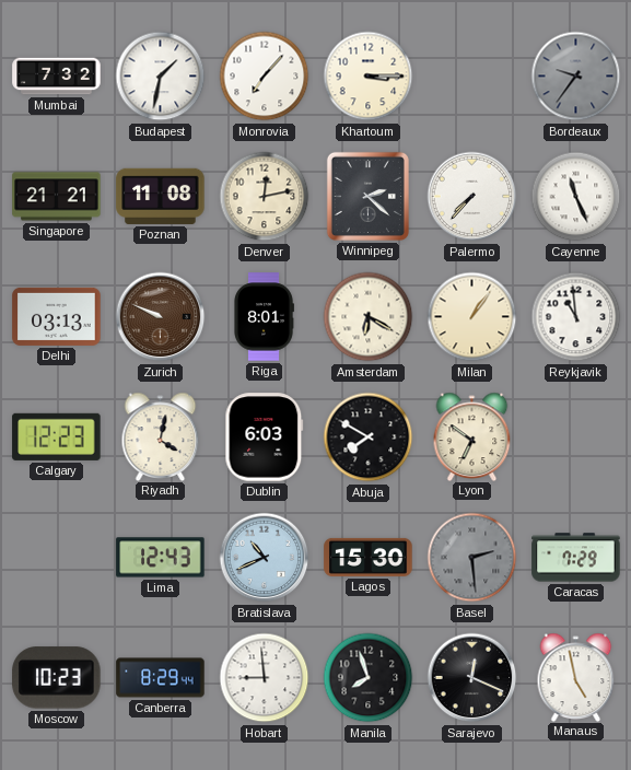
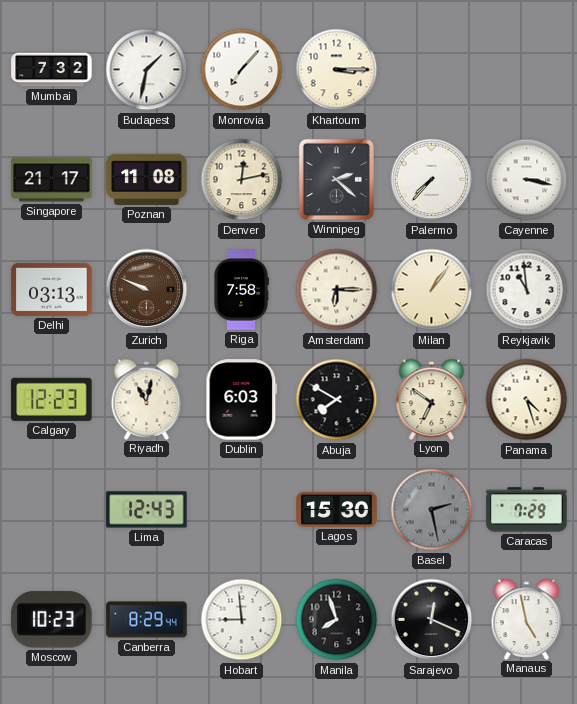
Bordeaux: 9:36 -> none
Singapore: 21:21 -> 21:17
Cayenne: 11:26 -> 3:17
Riga: 8:01 -> 7:58
Amsterdam: 6:20 -> 6:15
Riyadh: 4:02 -> 11:02
Panama: none -> 4:27
Bratislava: 10:41 -> none
Basel: 2:29 -> 2:28
